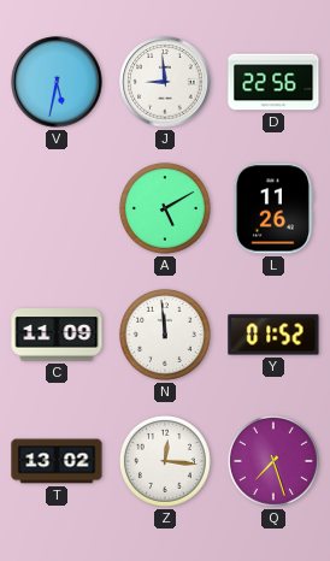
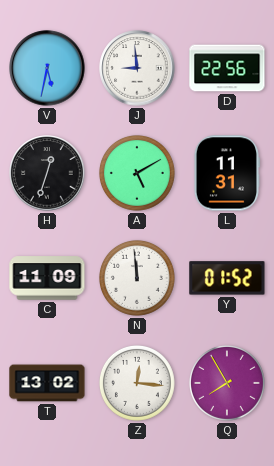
H: none -> 12:33
L: 11:26 -> 11:31
Q: 7:27 -> 7:55
